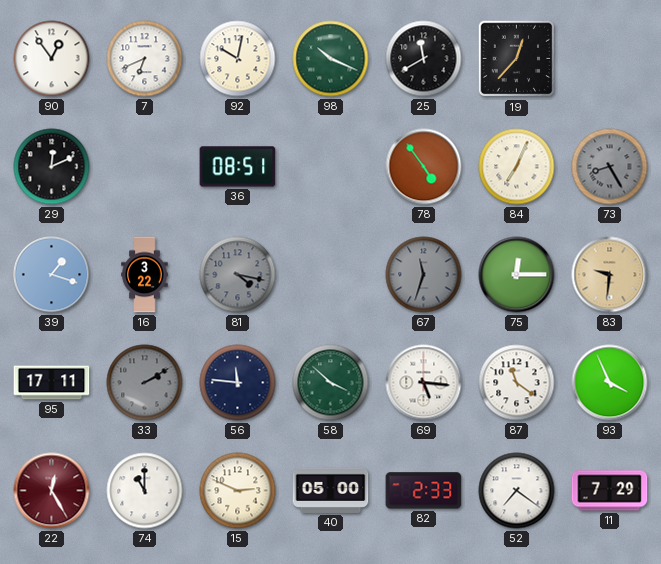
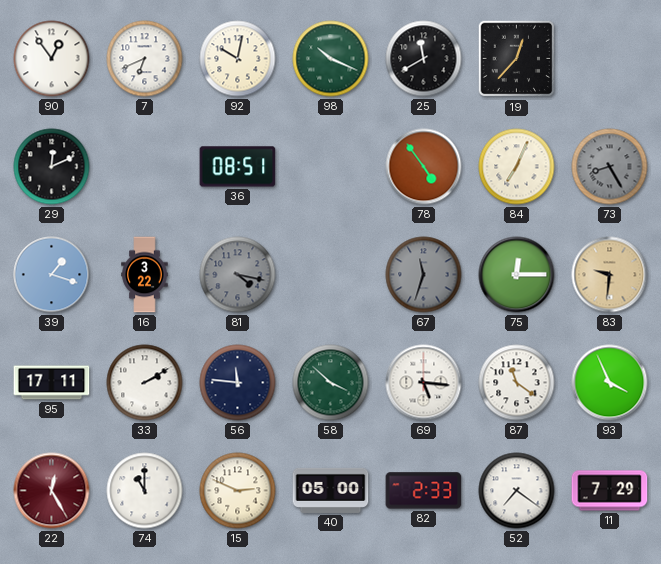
33 dial: grey -> white
